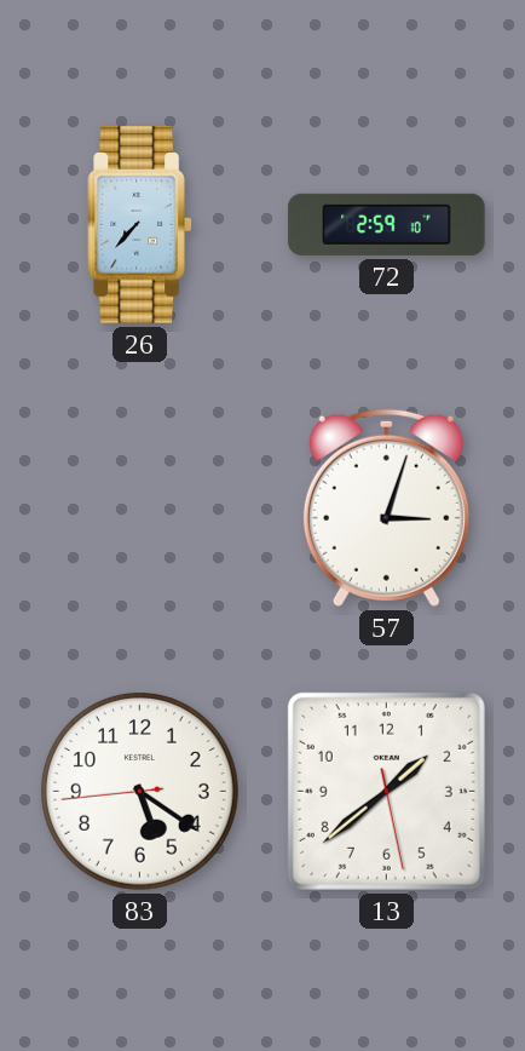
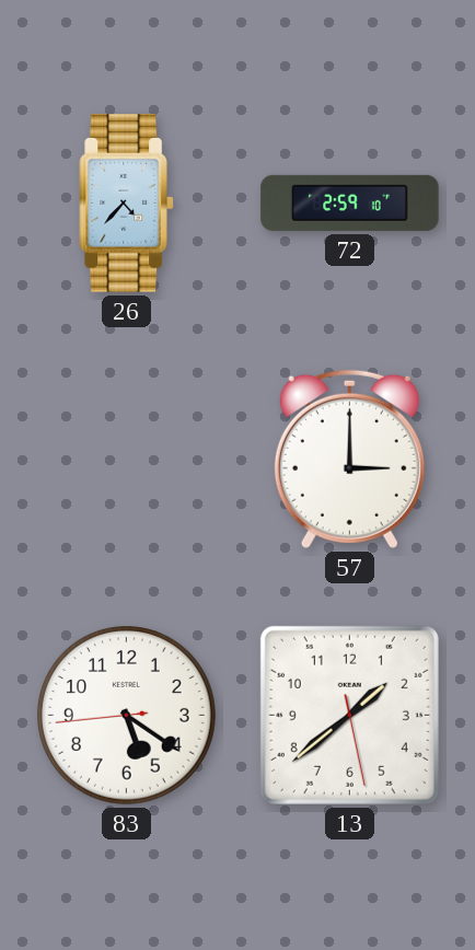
26: 7:37 -> 4:37
57: 3:03 -> 3:00
